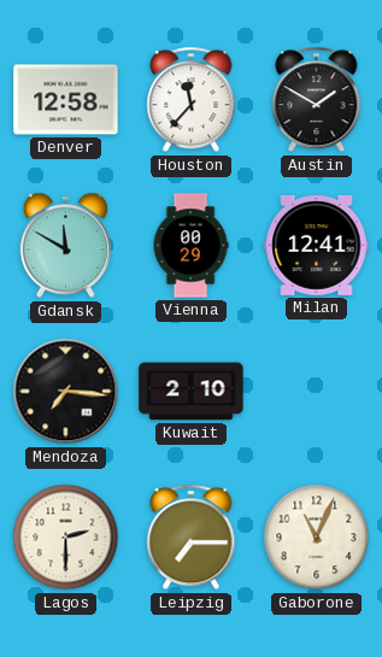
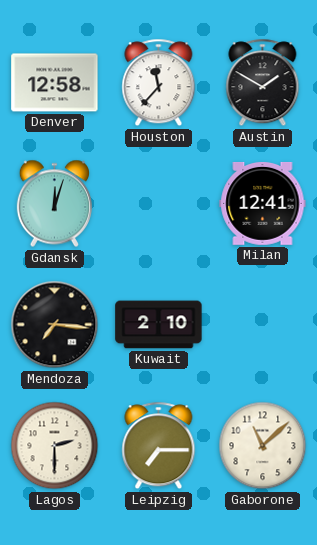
Gdansk: 11:50 -> 12:03
Vienna: 00:29 -> none
Gaborone: 11:04 -> 11:08
